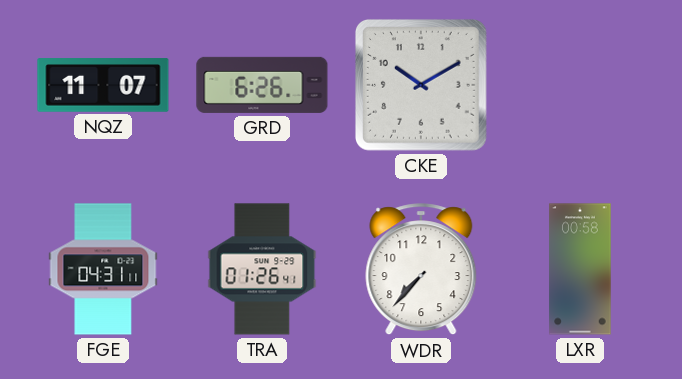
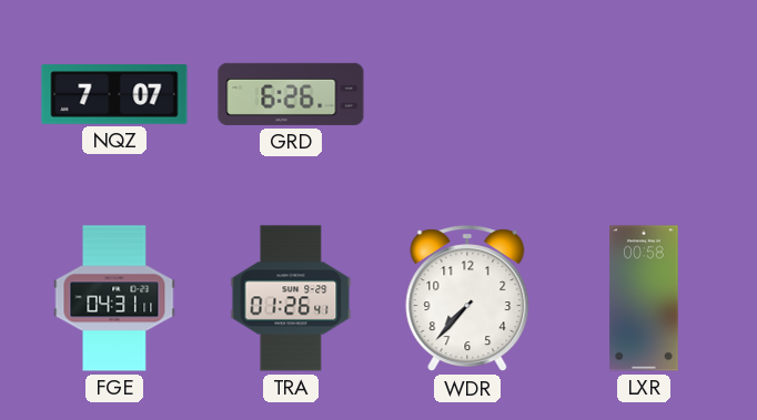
NQZ: 11:07 -> 7:07
CKE: 10:10 -> none
